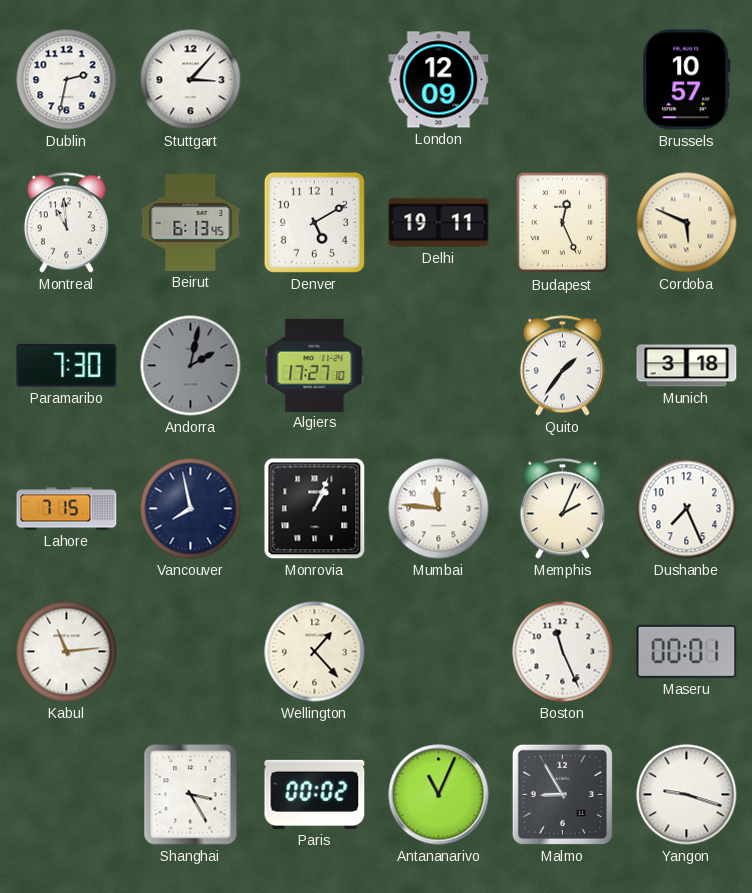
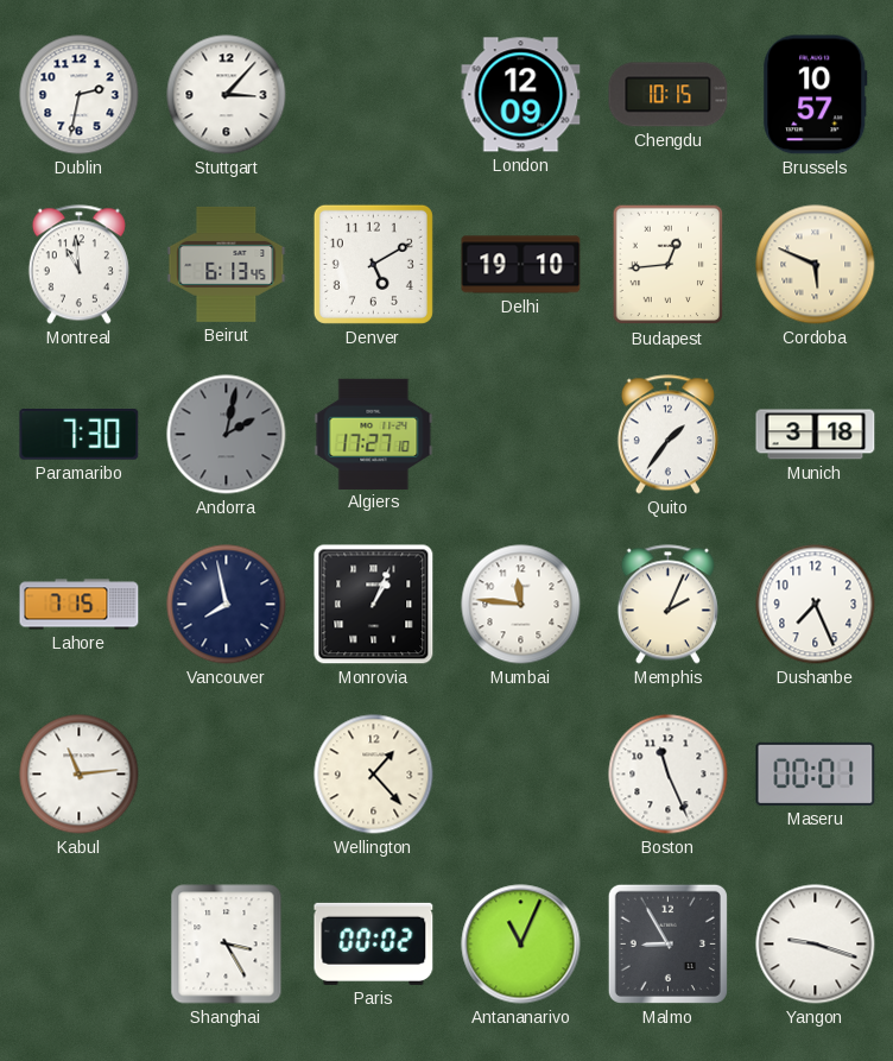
Chengdu: none -> 10:15
Delhi: 19:11 -> 19:10
Budapest: 12:26 -> 12:44
